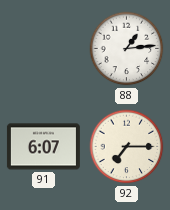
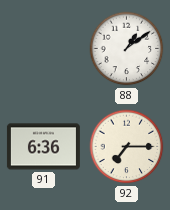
88: 1:14 -> 1:09
91: 6:07 -> 6:36
